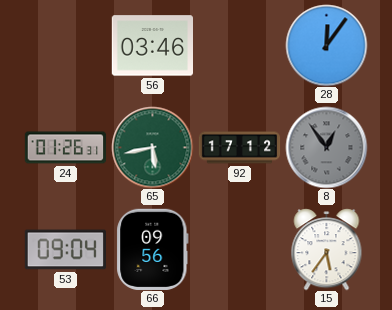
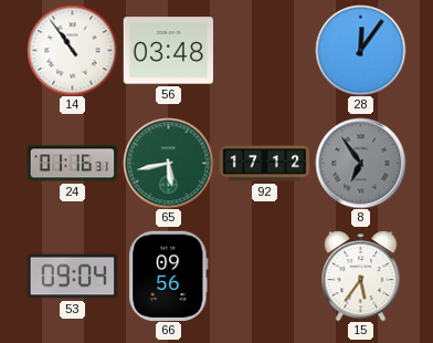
14: none -> 10:54
56: 03:46 -> 03:48
24: 01:26 -> 01:16
8: 12:54 -> 6:54
